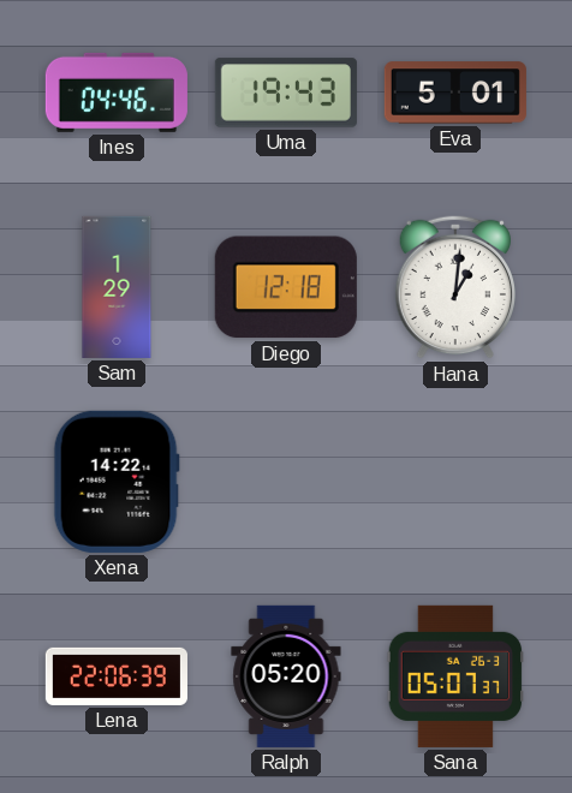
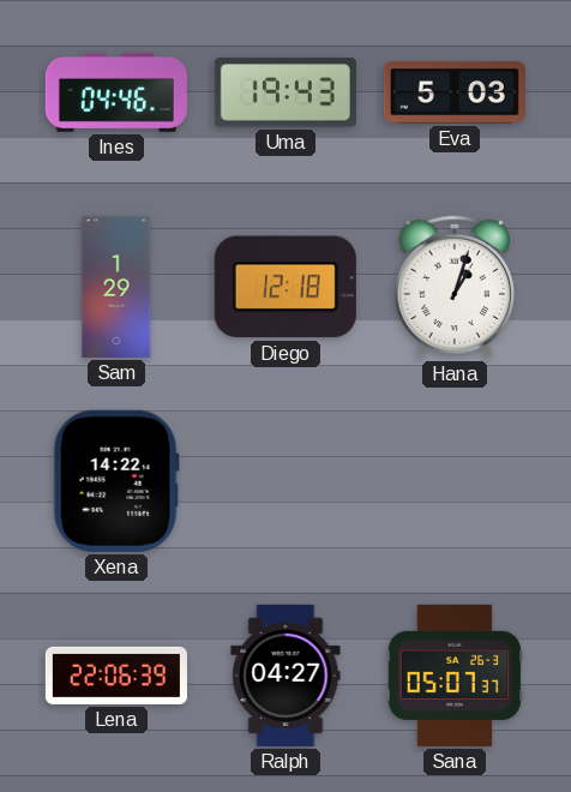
Eva: 5:01 -> 5:03
Hana: 1:01 -> 1:03
Ralph: 05:20 -> 04:27
